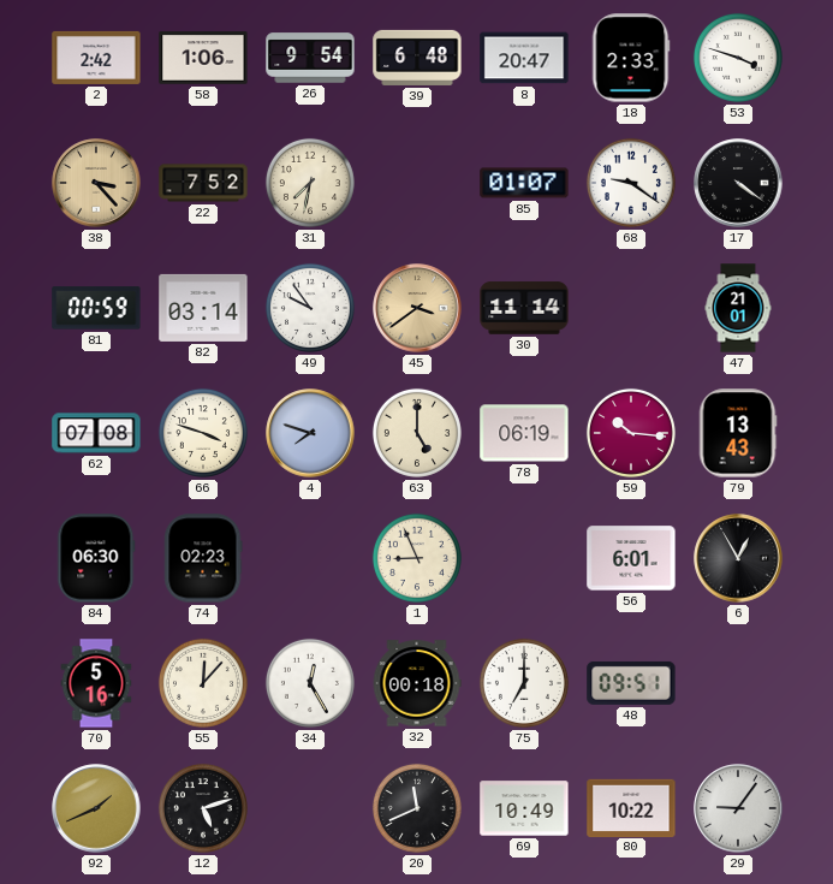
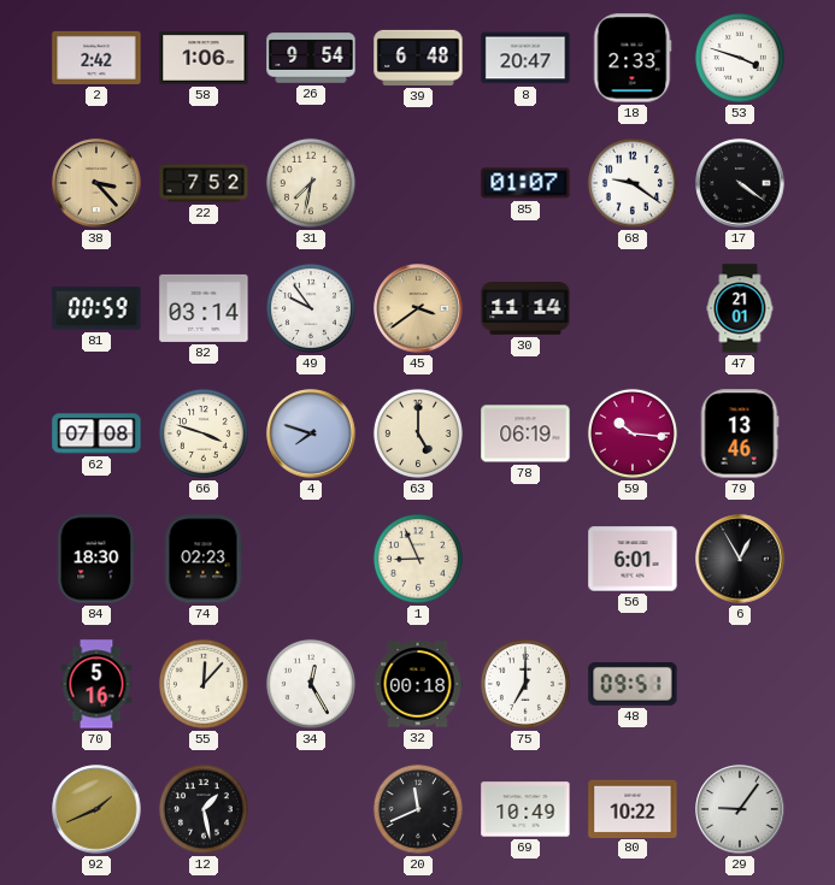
79: 13:43 -> 13:46
84: 06:30 -> 18:30
12: 5:12 -> 1:28
